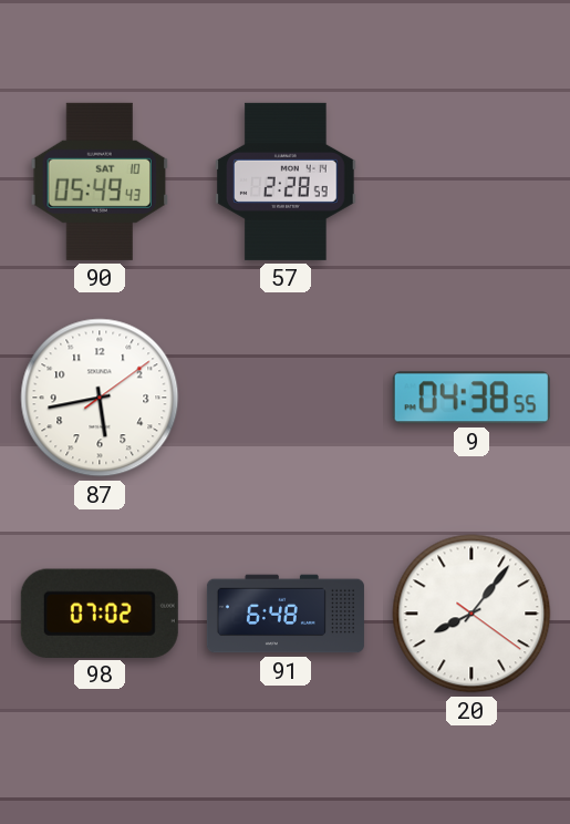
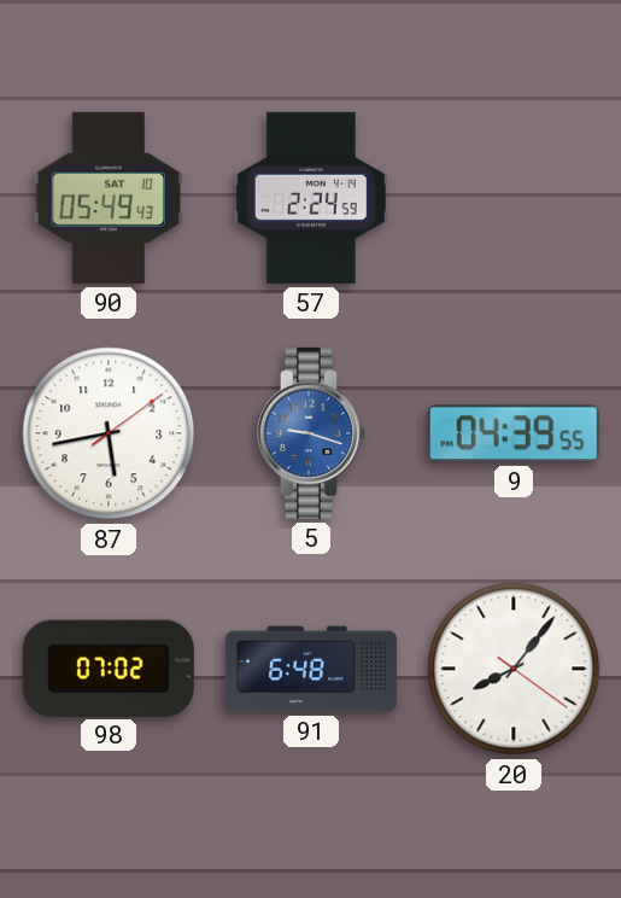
57: 2:28 -> 2:24
5: none -> 9:18
9: 04:38 -> 04:39
